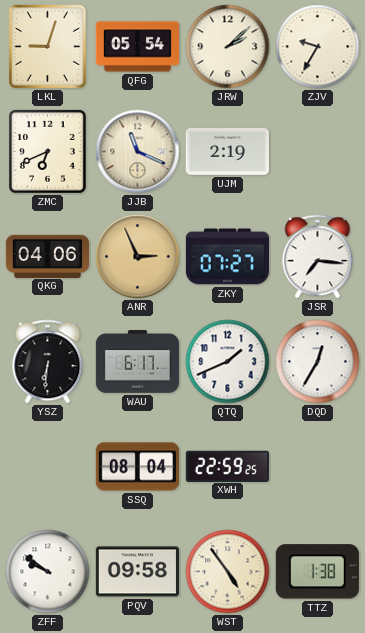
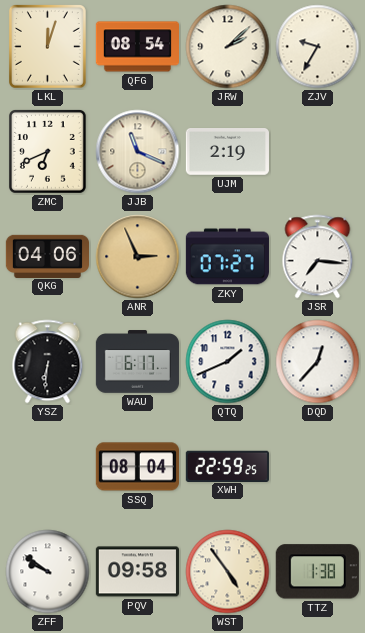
LKL: 9:03 -> 12:03
QFG: 05:54 -> 08:54
DQD: 12:35 -> 12:37
